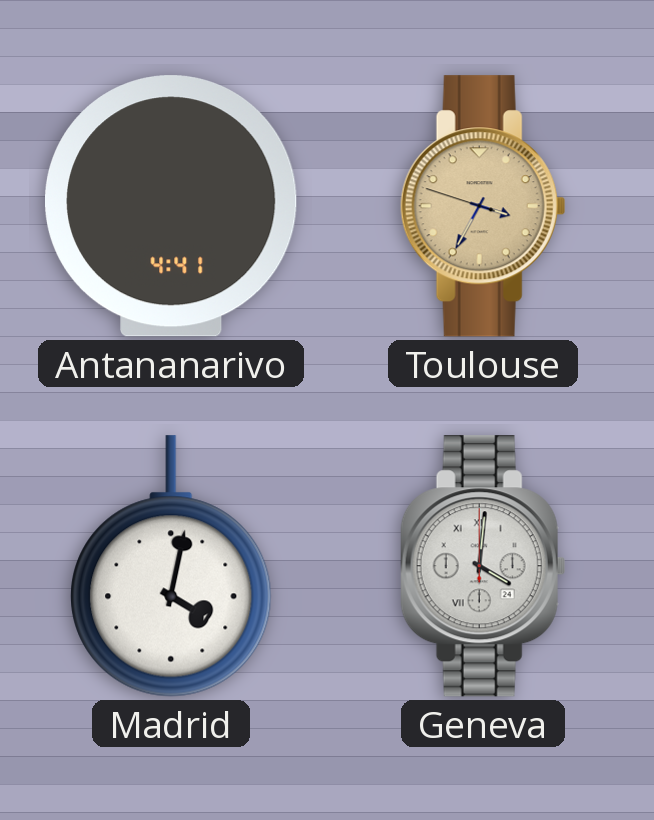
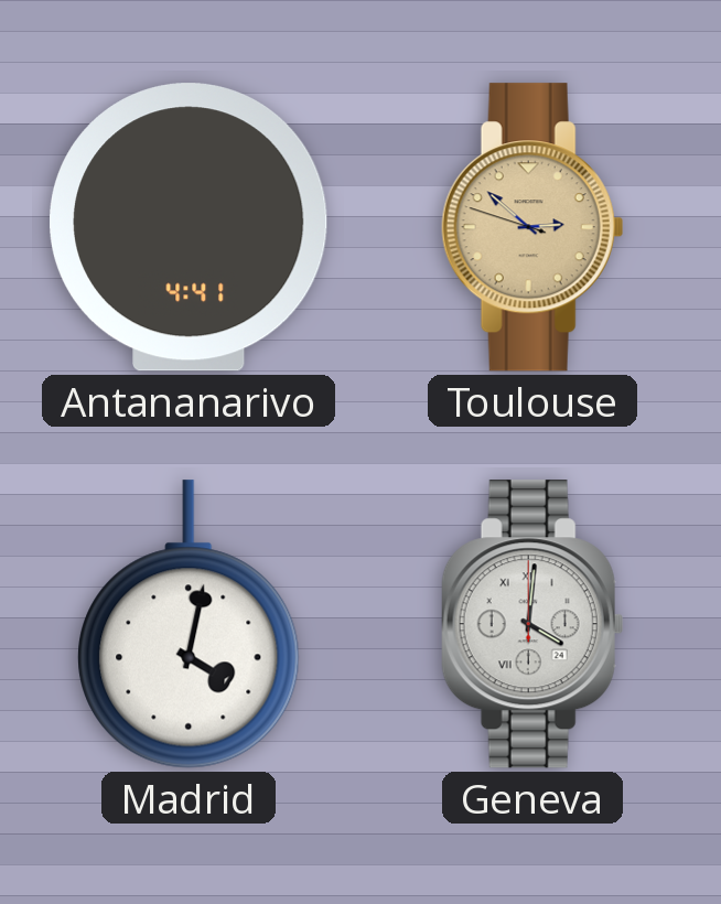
Toulouse: 3:34 -> 2:51
